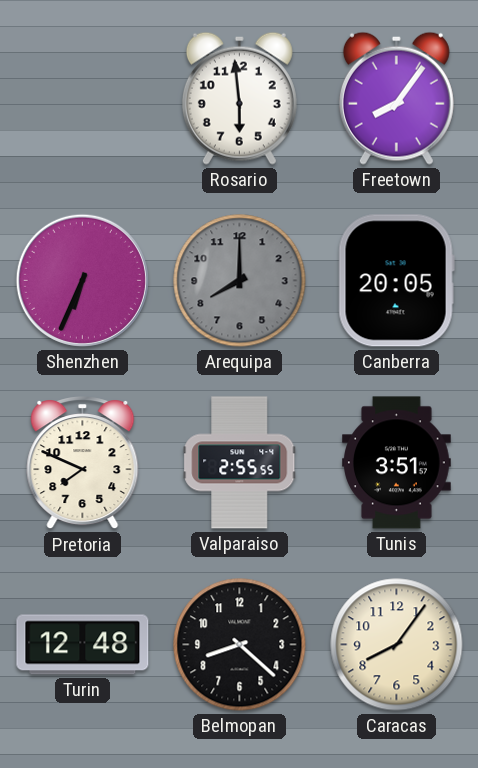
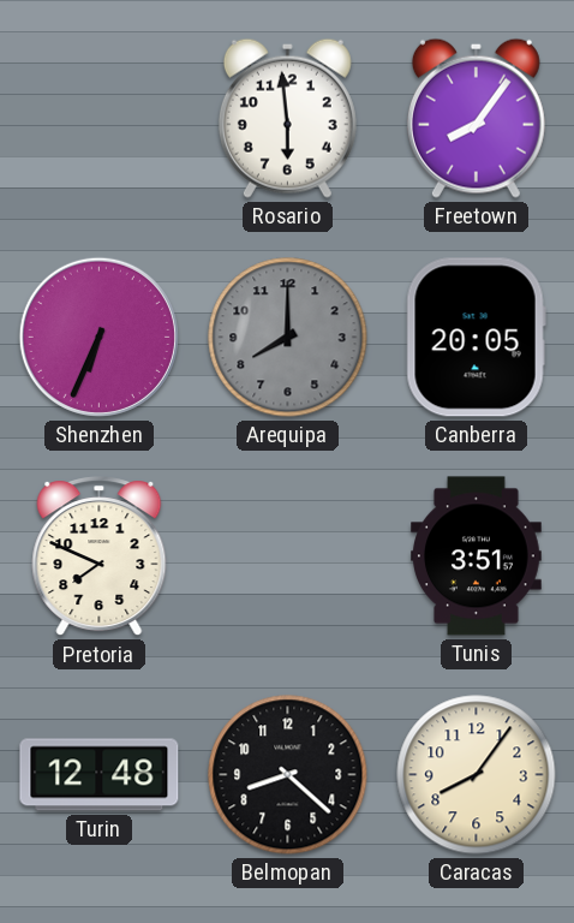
Valparaiso: 2:55 -> none
